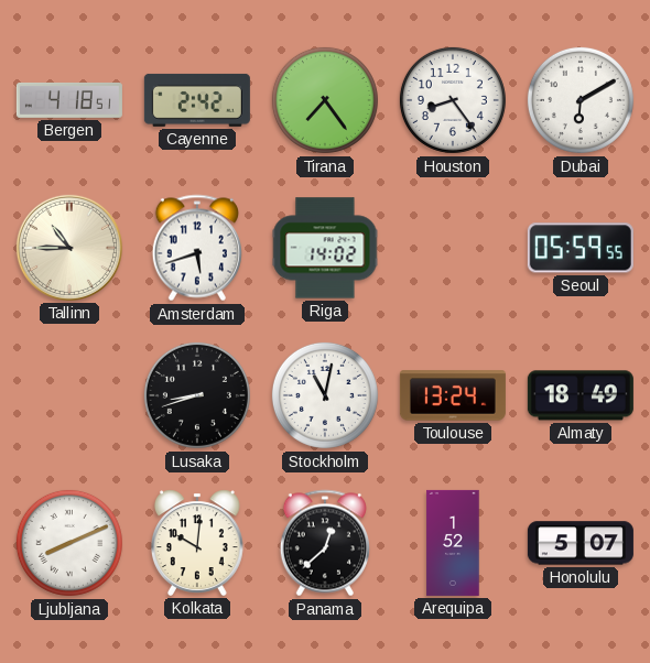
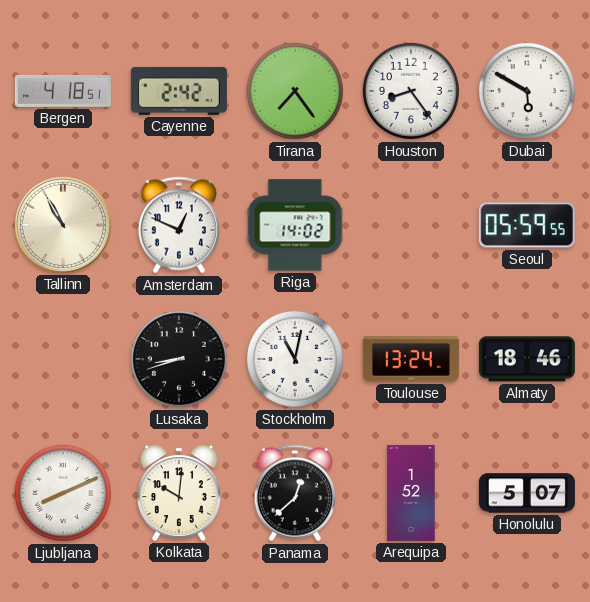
Dubai: 6:10 -> 5:50
Tallinn: 10:45 -> 10:55
Amsterdam: 5:42 -> 12:49
Almaty: 18:49 -> 18:46
